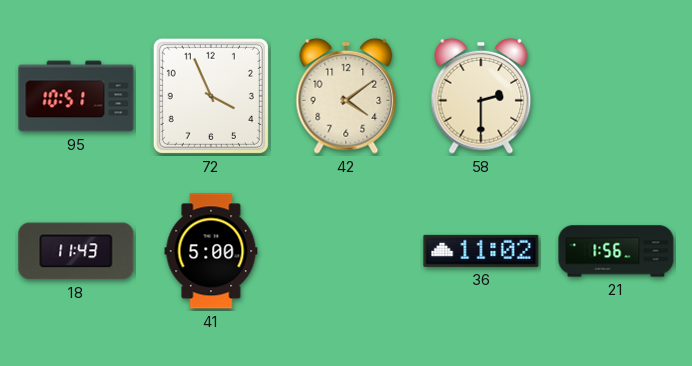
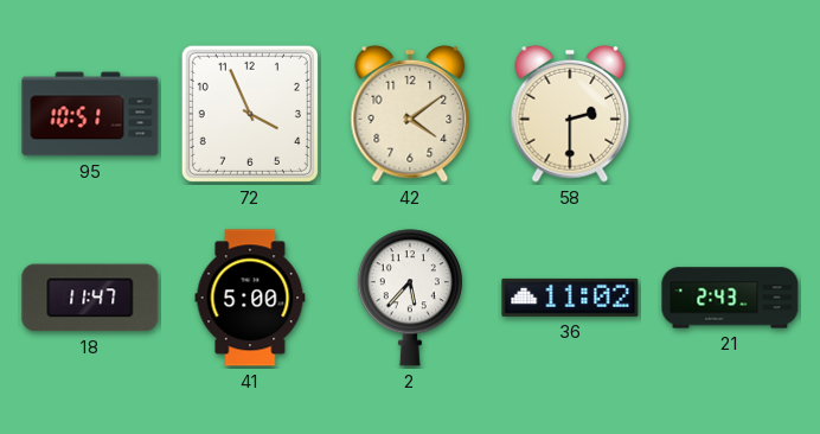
18: 11:43 -> 11:47
2: none -> 5:37
21: 1:56 -> 2:43
